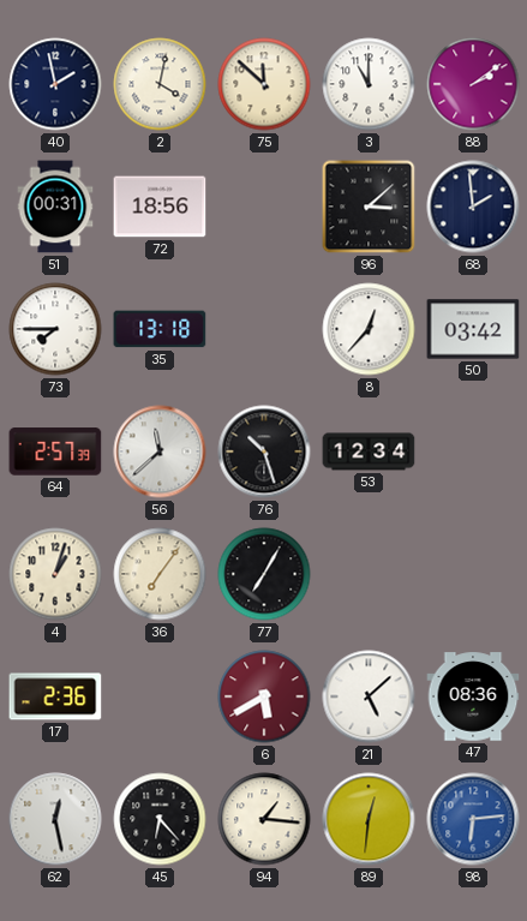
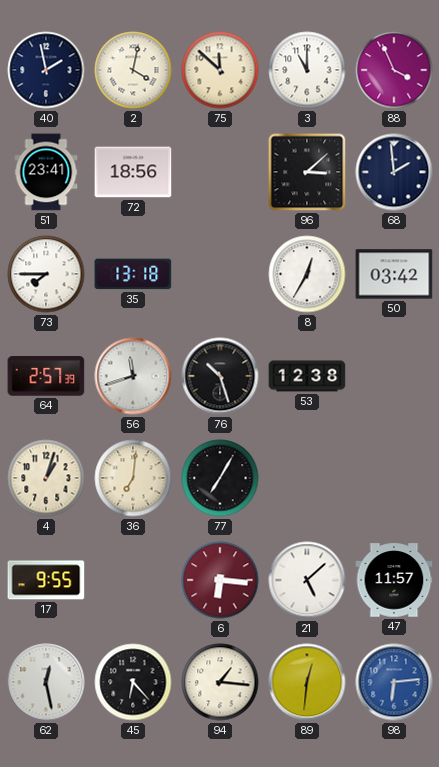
88: 2:09 -> 3:56
51: 00:31 -> 23:41
8: 12:37 -> 12:35
56: 11:38 -> 11:42
53: 12:34 -> 12:38
36: 7:06 -> 7:01
17: 2:36 -> 9:55
6: 5:40 -> 6:16
47: 08:36 -> 11:57
